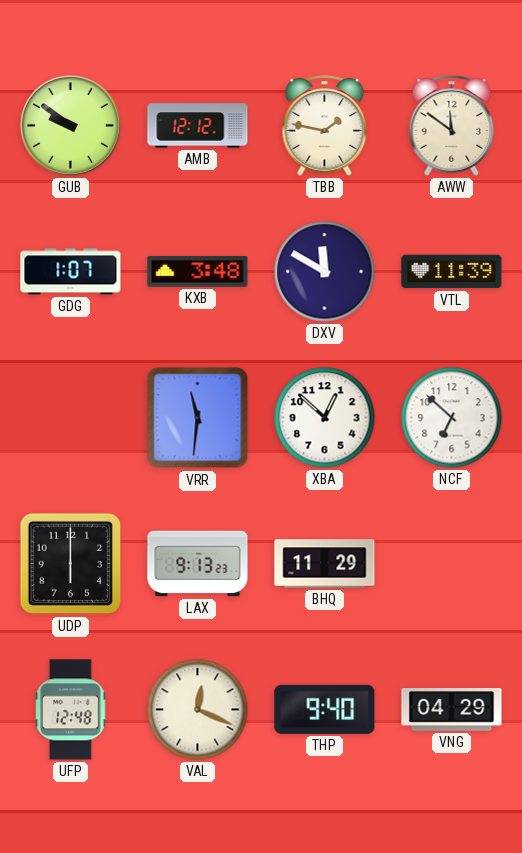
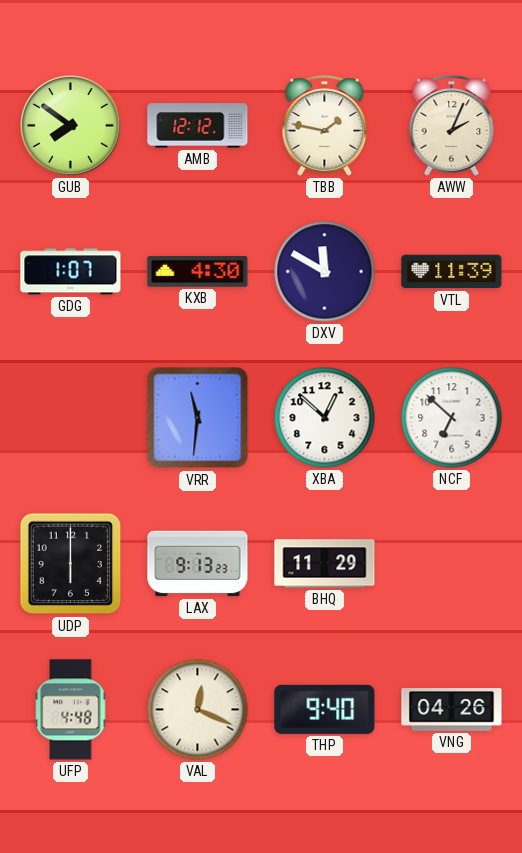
GUB: 9:51 -> 7:51
AWW: 11:51 -> 2:04
KXB: 3:48 -> 4:30
UFP: 12:48 -> 4:48
VNG: 04:29 -> 04:26
